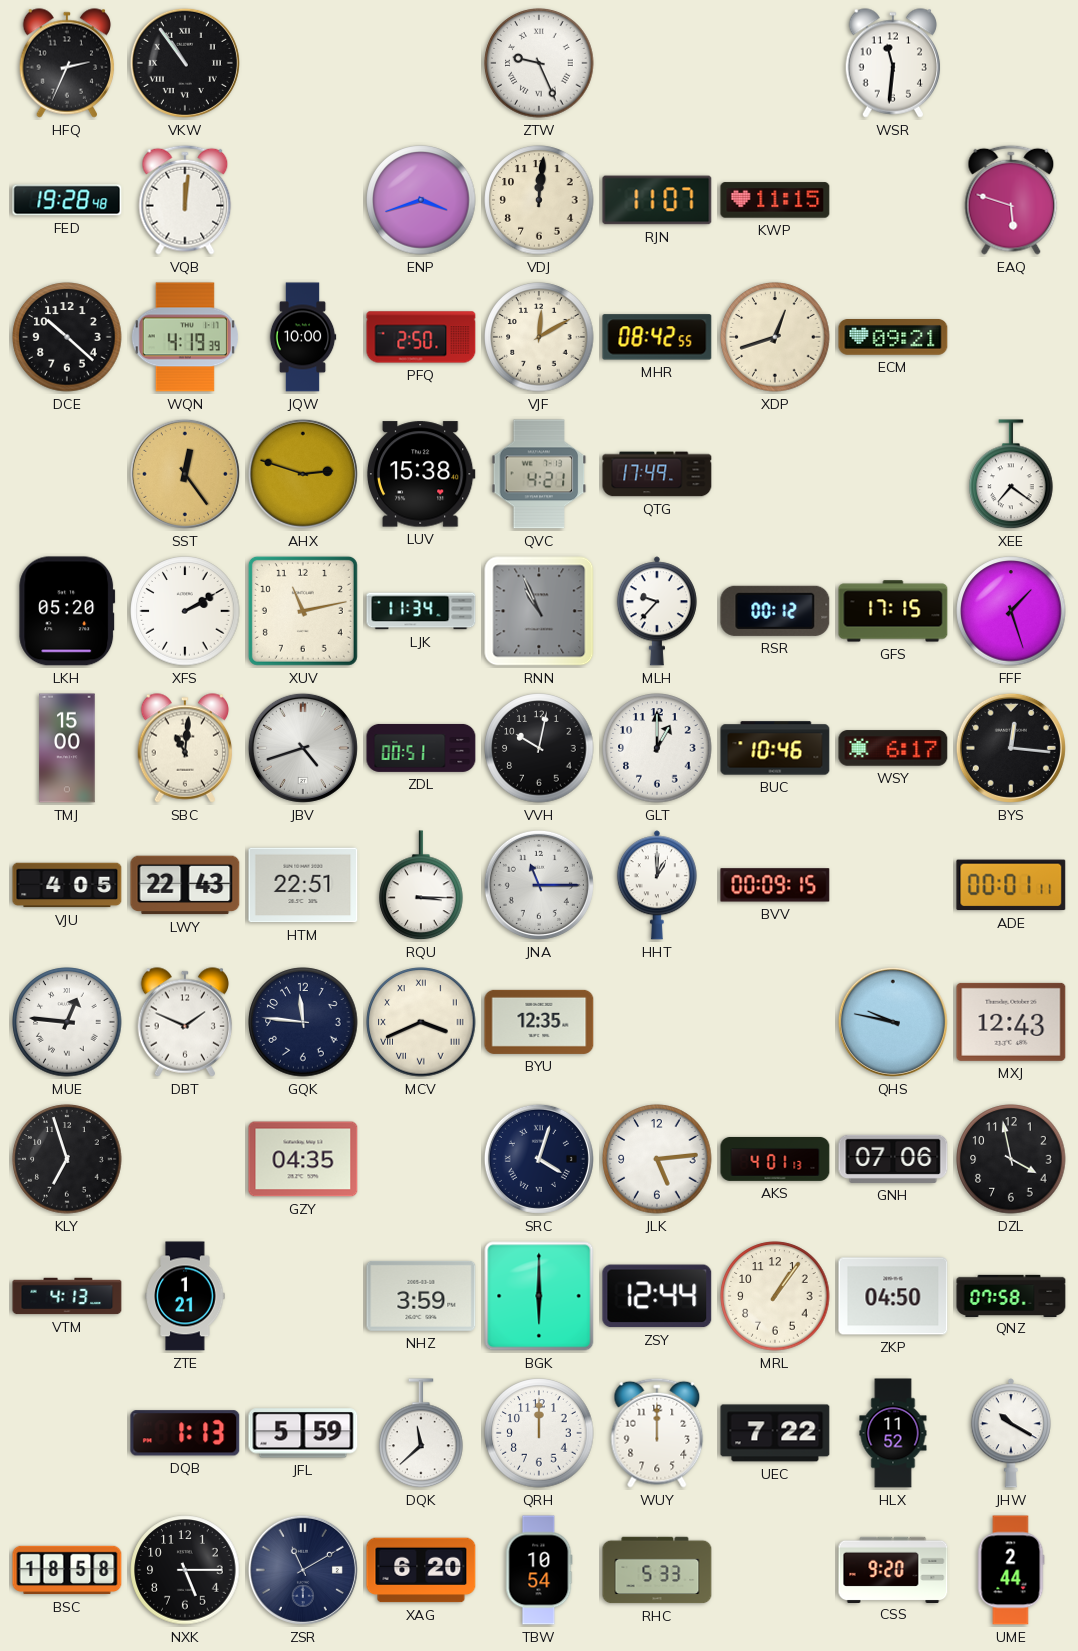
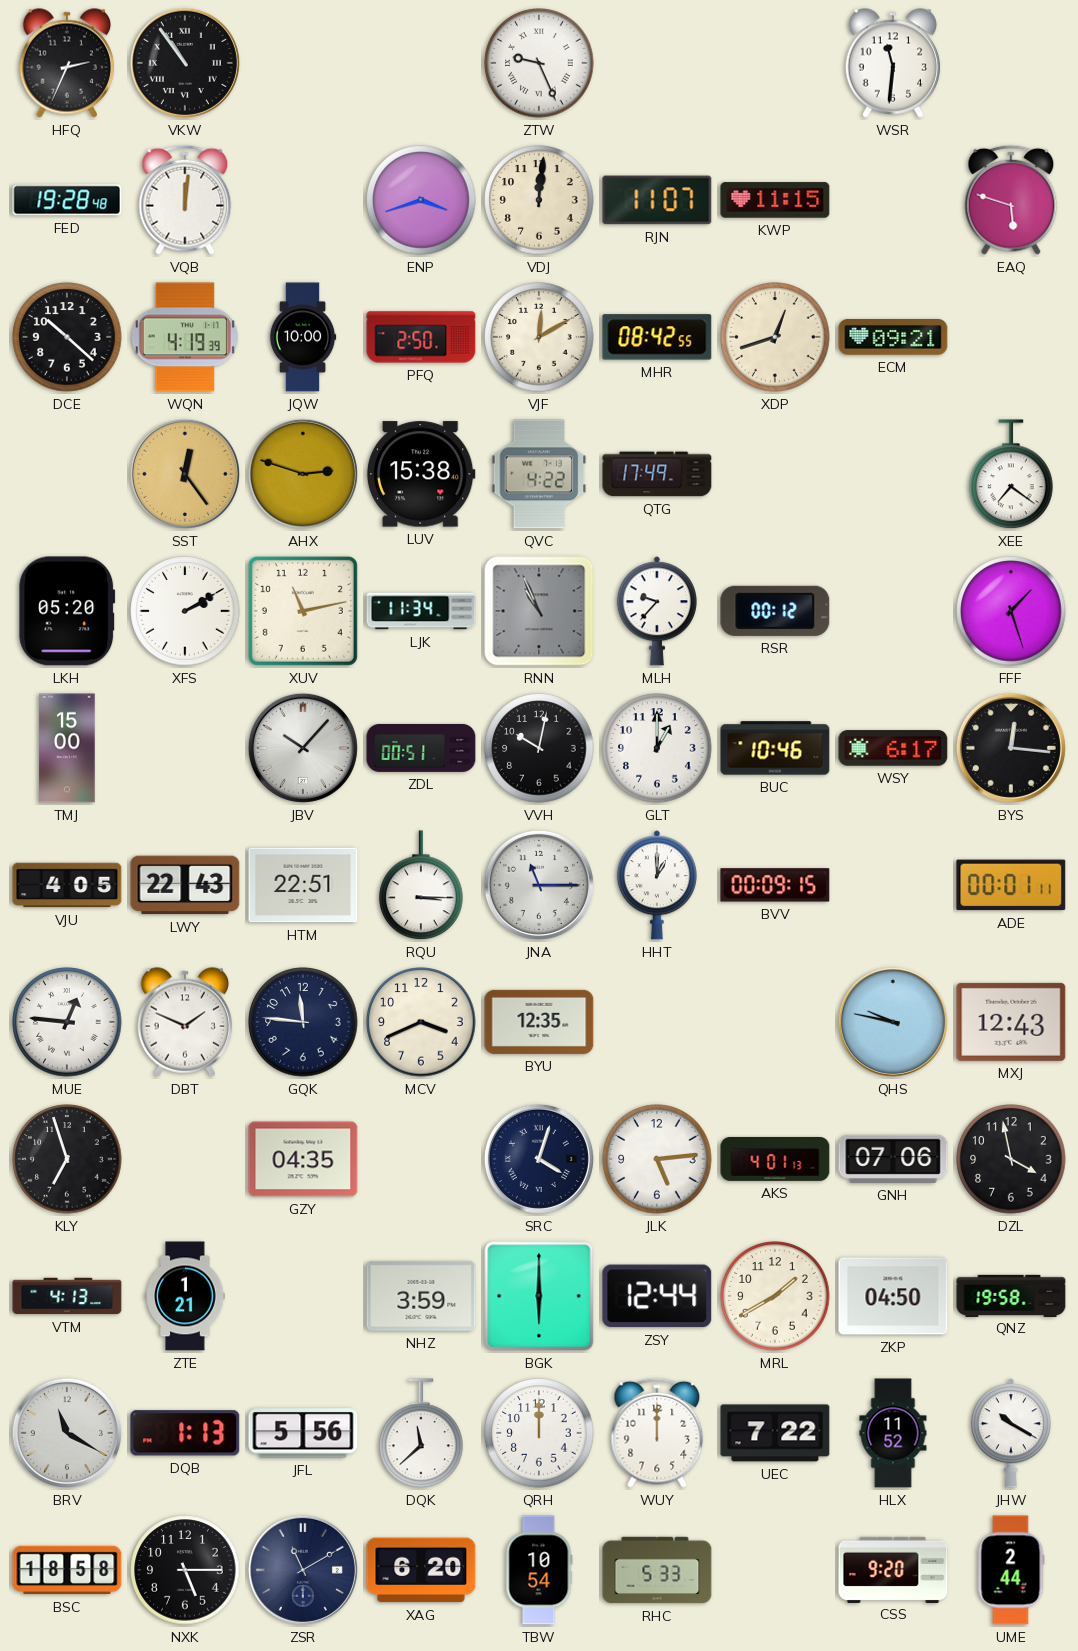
QVC: 4:21 -> 4:22
GFS: 17:15 -> none
SBC: 11:01 -> none
JBV: 4:42 -> 10:07
MCV numerals: Roman -> Arabic
MRL: 1:06 -> 1:40
QNZ: 07:58 -> 19:58
BRV: none -> 11:20
JFL: 5:59 -> 5:56
